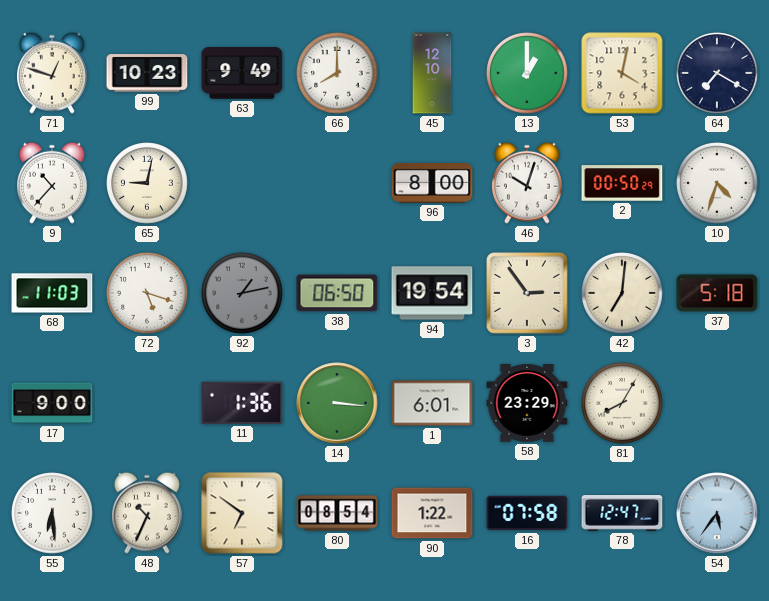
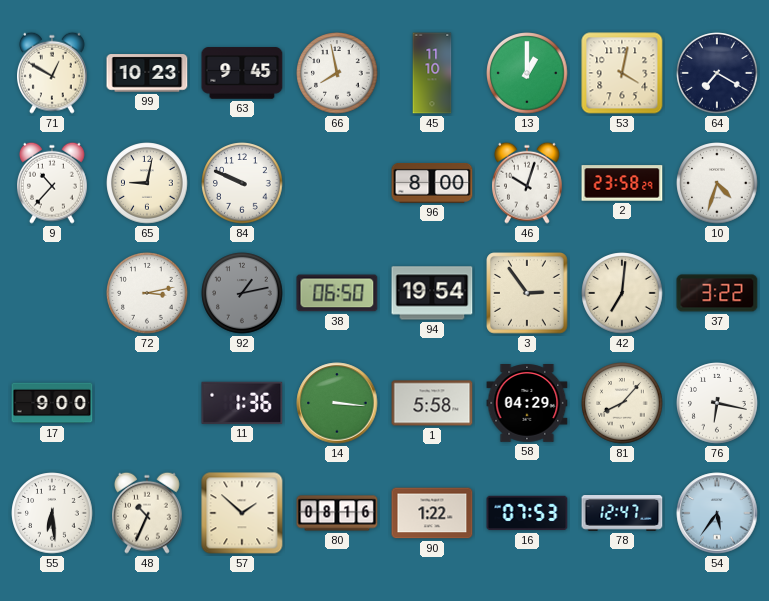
71: 12:48 -> 12:50
63: 9:49 -> 9:45
66: 8:00 -> 7:58
45: 12:10 -> 11:10
84: none -> 9:49
2: 00:50 -> 23:58
68: 11:03 -> none
72: 5:18 -> 3:13
37: 5:18 -> 3:22
1: 6:01 -> 5:58
58: 23:29 -> 04:29
81: 8:05 -> 8:07
76: none -> 6:17
57: 6:51 -> 1:52
80: 08:54 -> 08:16
16: 07:58 -> 07:53
